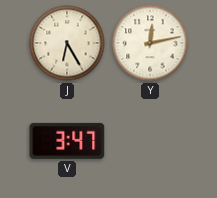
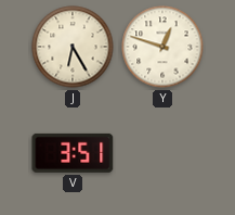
Y: 12:13 -> 12:48
V: 3:47 -> 3:51
